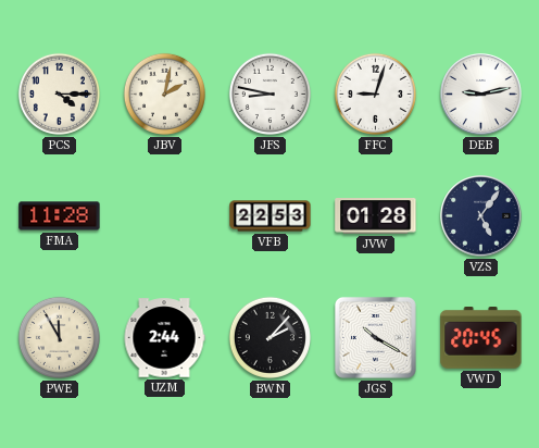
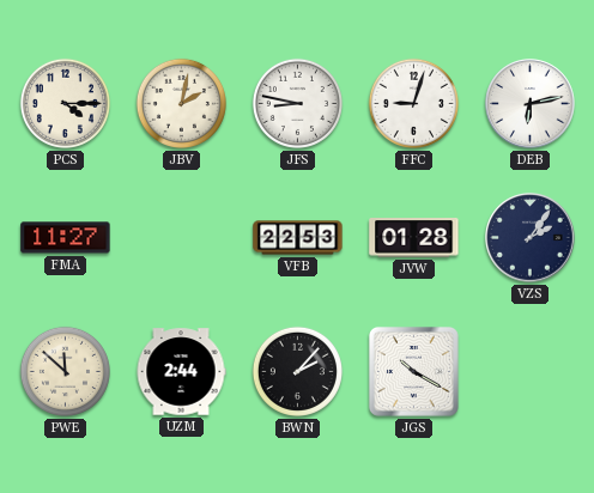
DEB: 9:13 -> 6:13
FMA: 11:28 -> 11:27
VZS: 5:06 -> 2:06
PWE: 11:55 -> 11:52
VWD: 20:45 -> none
